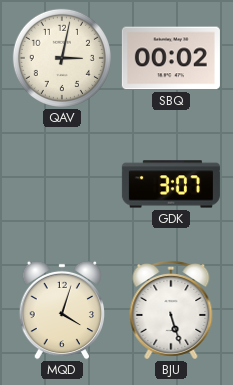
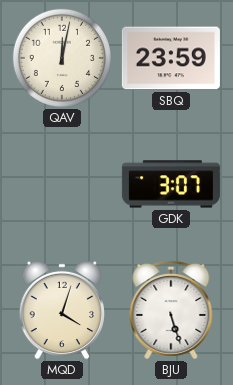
QAV: 3:02 -> 12:02
SBQ: 00:02 -> 23:59
